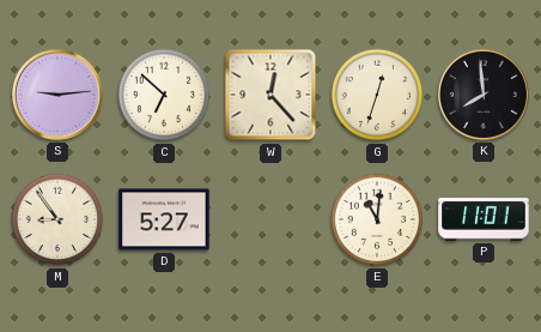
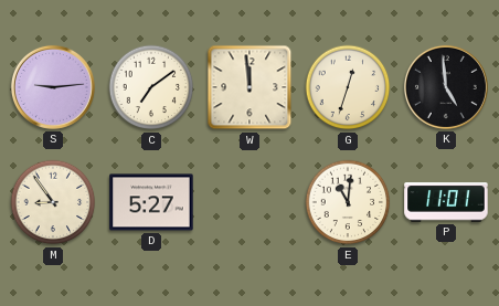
C: 6:52 -> 7:09
W: 12:23 -> 11:59
K: 7:59 -> 4:59
